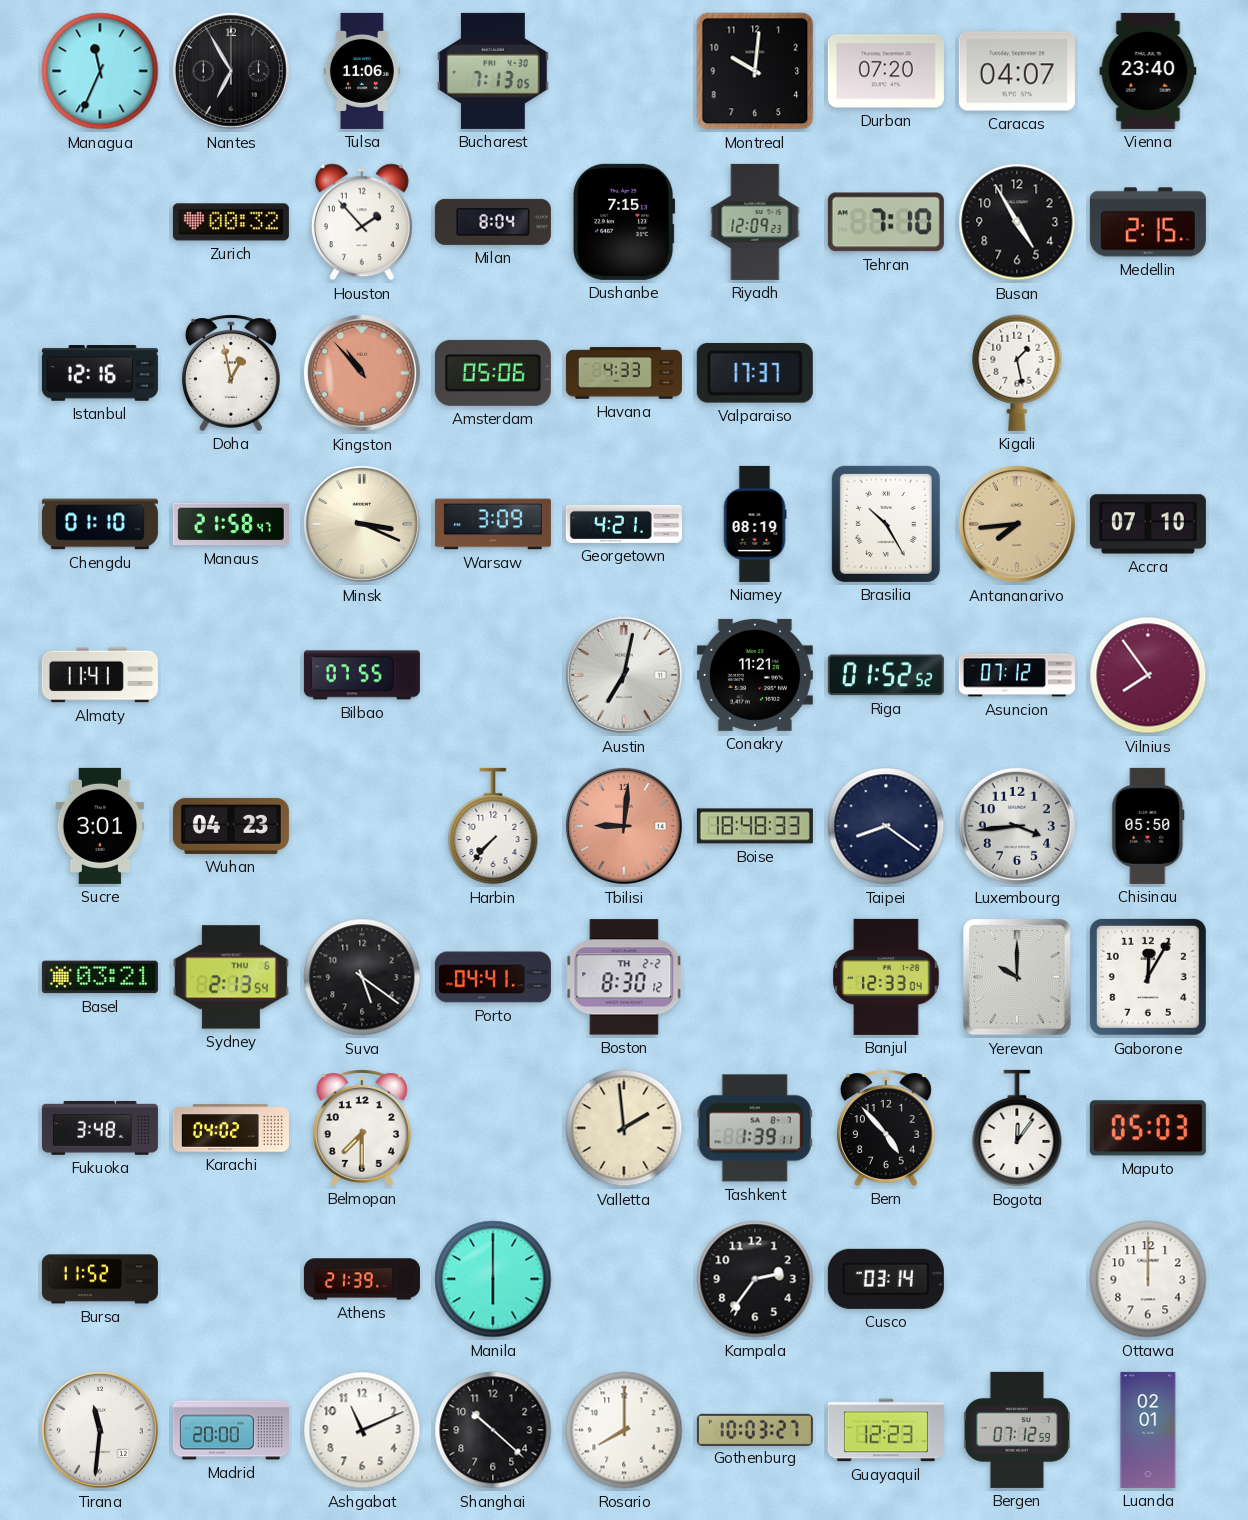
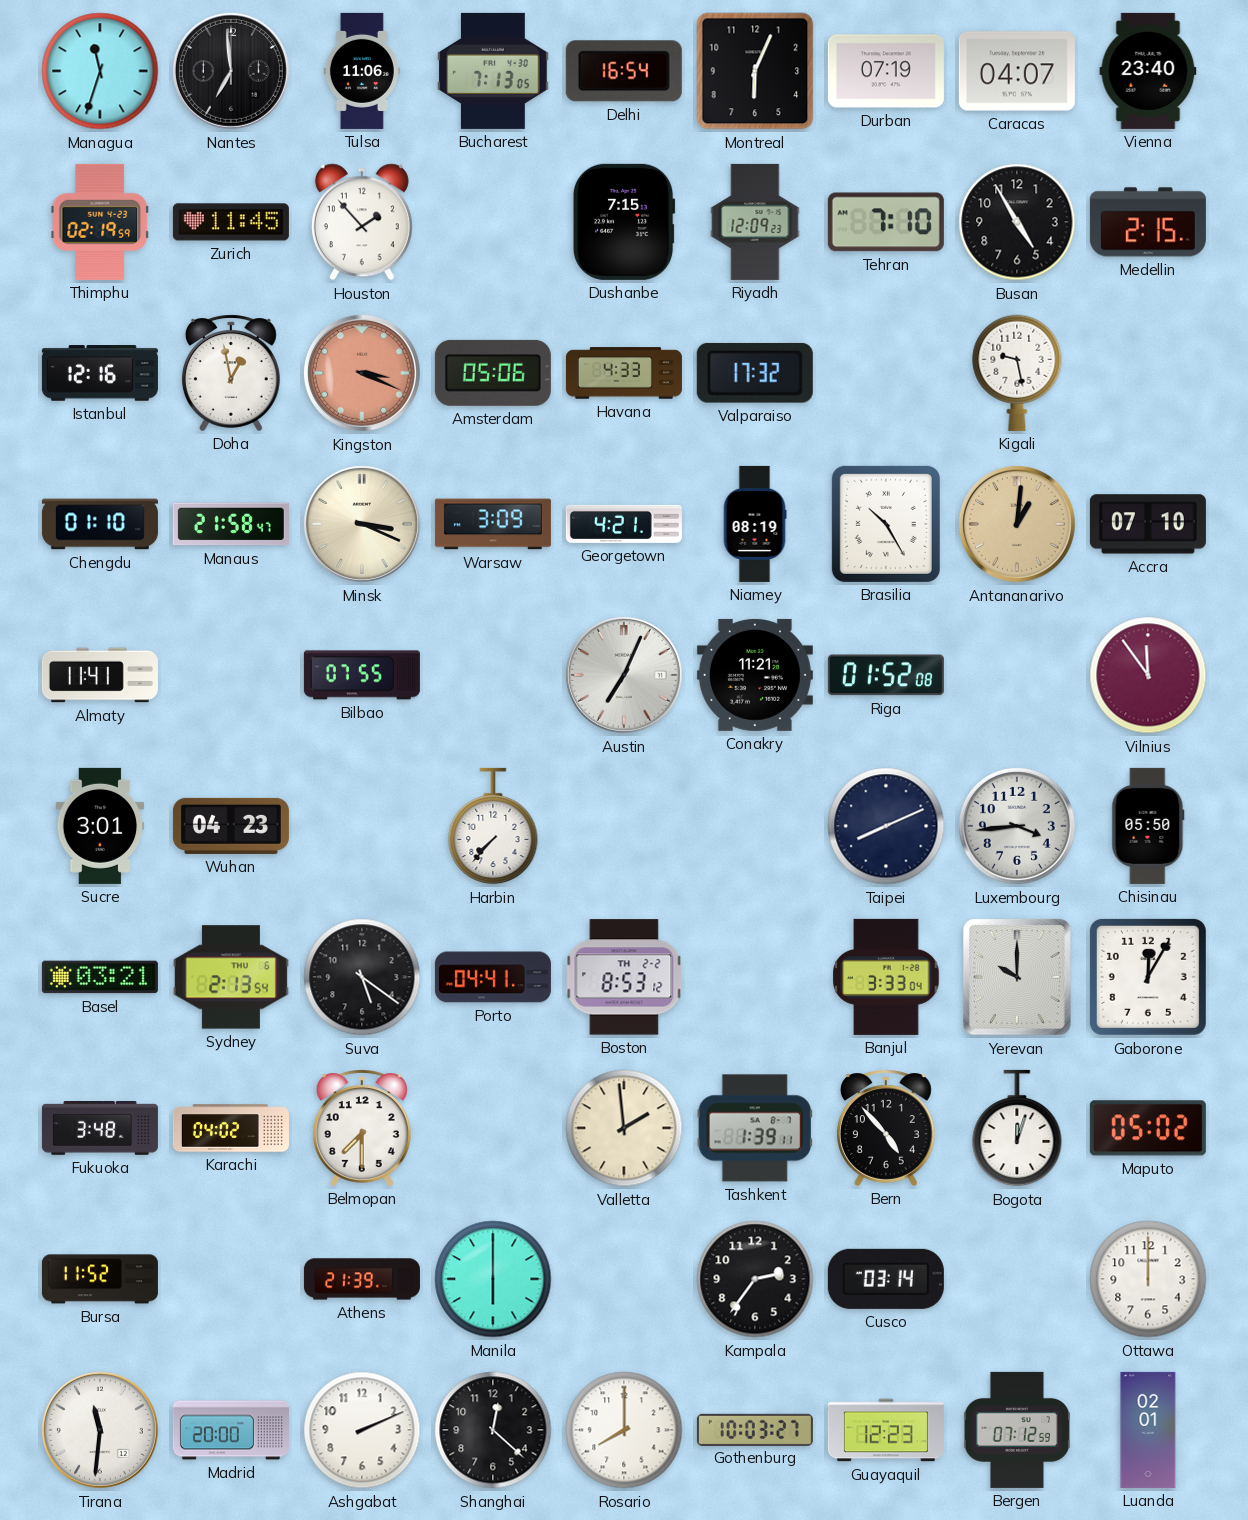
Managua: 11:34 -> 11:33
Nantes: 6:55 -> 6:59
Delhi: none -> 16:54
Montreal: 10:01 -> 6:04
Durban: 07:20 -> 07:19
Thimphu: none -> 02:19
Zurich: 00:32 -> 11:45
Milan: 8:04 -> none
Kingston: 10:53 -> 3:19
Valparaiso: 17:37 -> 17:32
Kigali: 1:28 -> 9:28
Antananarivo: 7:44 -> 1:01
Austin: 7:02 -> 7:04
Riga: 01:52:52 -> 01:52:08
Asuncion: 07:12 -> none
Vilnius: 7:54 -> 11:54
Tbilisi: 9:01 -> none
Boise: 18:48 -> none
Taipei: 8:21 -> 8:11
Boston: 8:30 -> 8:53
Banjul: 12:33 -> 3:33
Bogota: 12:06 -> 12:03
Maputo: 05:03 -> 05:02
Ashgabat: 11:11 -> 2:11
Shanghai: 10:22 -> 12:22
